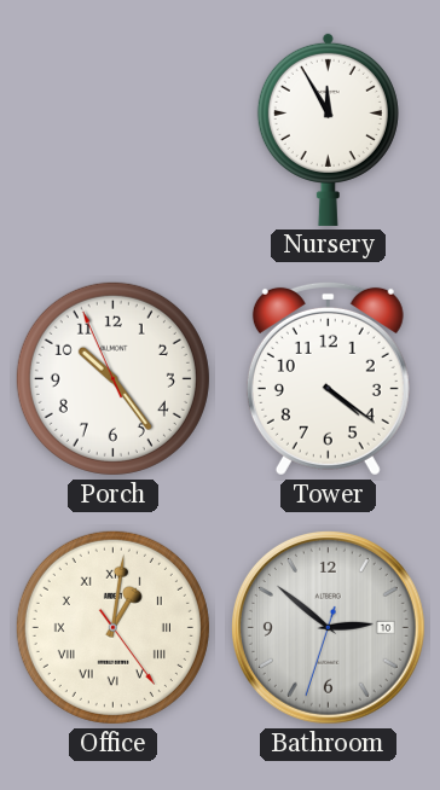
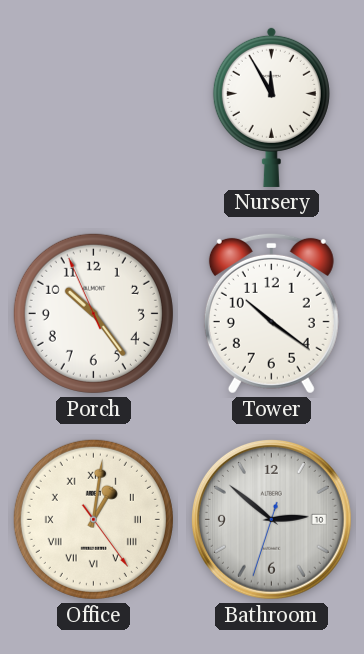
Tower: 4:21 -> 10:21
